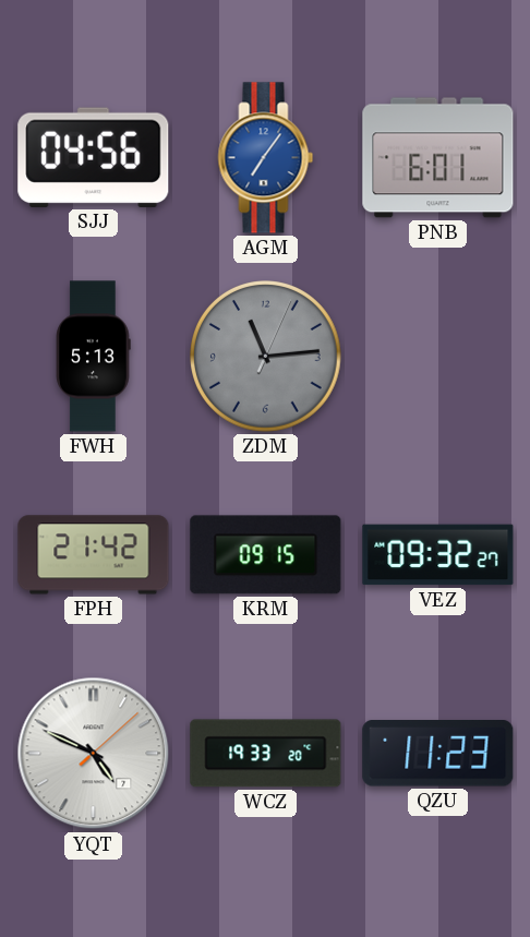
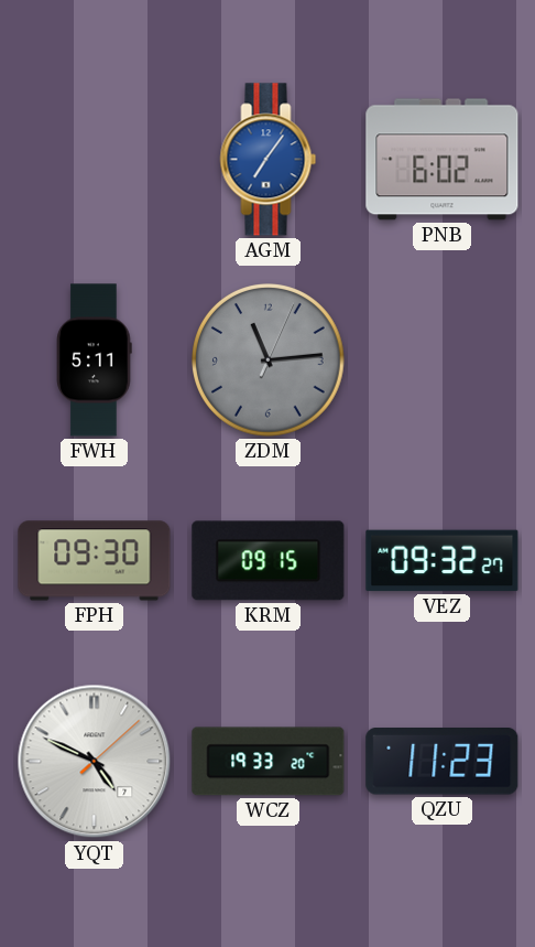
SJJ: 04:56 -> none
PNB: 6:01 -> 6:02
FWH: 5:13 -> 5:11
FPH: 21:42 -> 09:30
